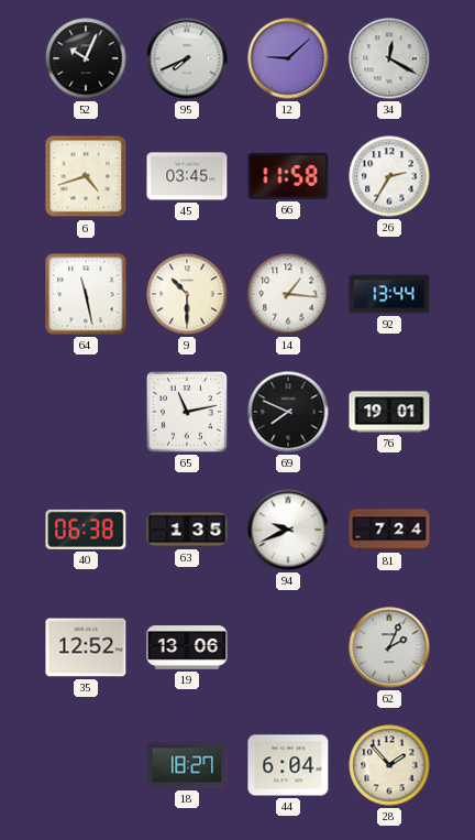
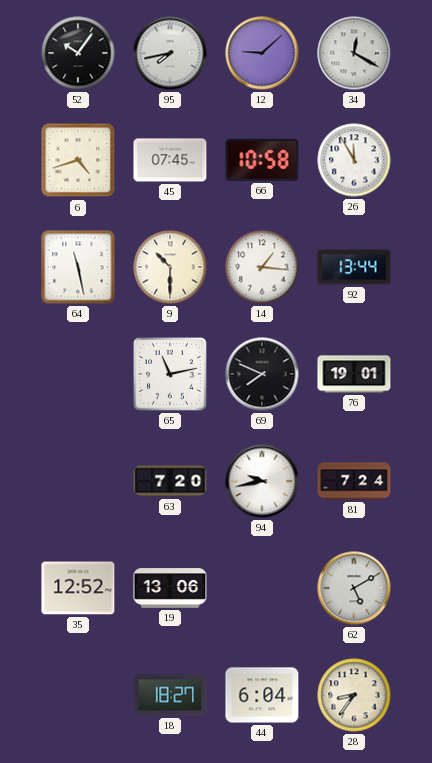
52: 10:04 -> 10:06
95: 7:41 -> 7:43
45: 03:45 -> 07:45
66: 11:58 -> 10:58
26: 2:35 -> 11:55
40: 06:38 -> none
63: 1:35 -> 7:20
94: 9:41 -> 9:43
62: 2:04 -> 5:10
28: 1:53 -> 8:36
